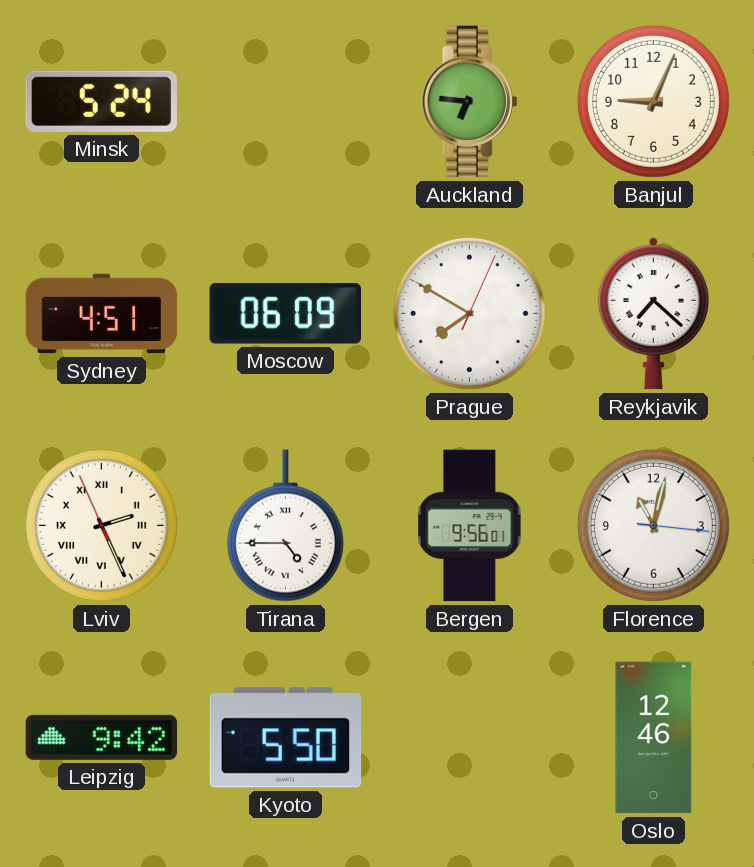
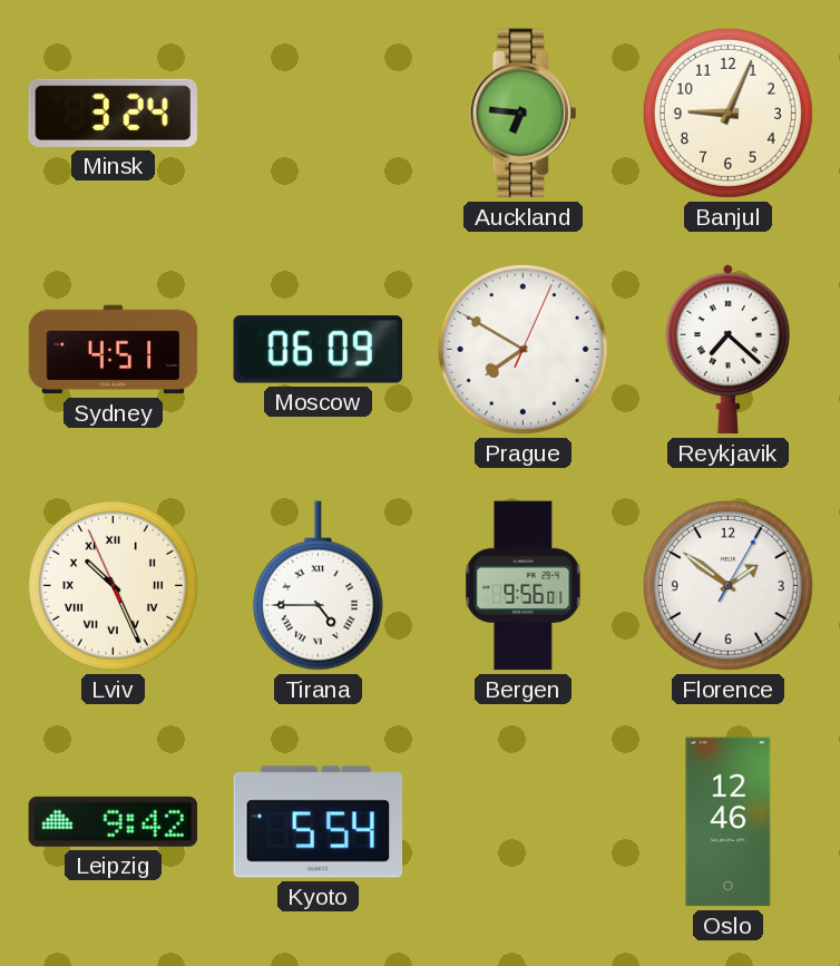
Minsk: 5:24 -> 3:24
Lviv: 2:25 -> 10:25
Florence: 11:02 -> 1:51
Kyoto: 5:50 -> 5:54
